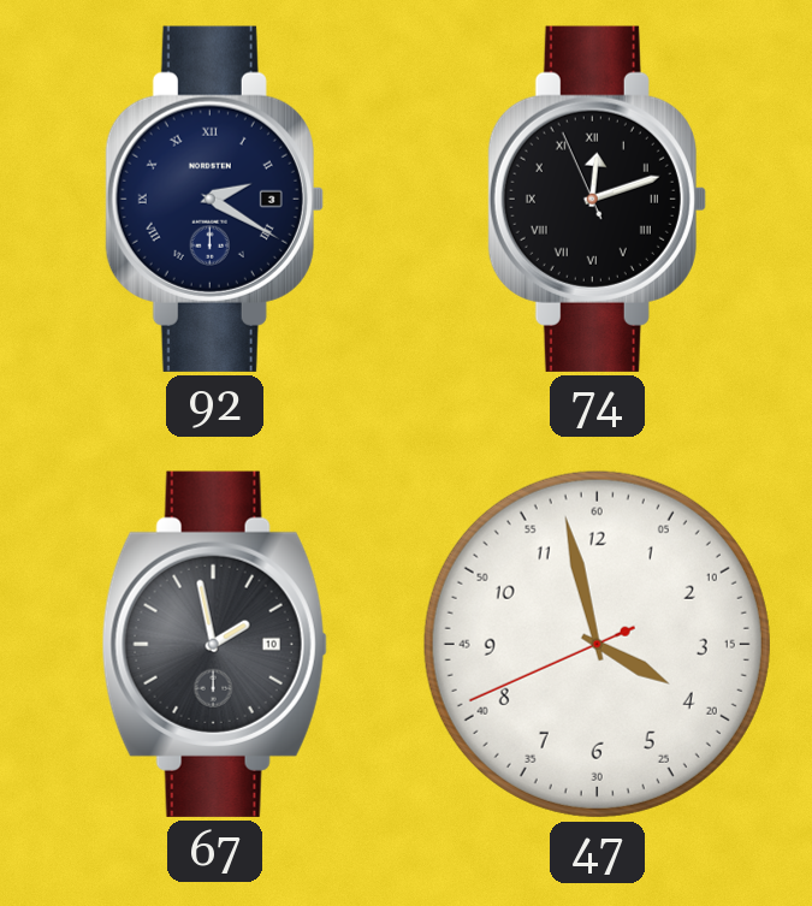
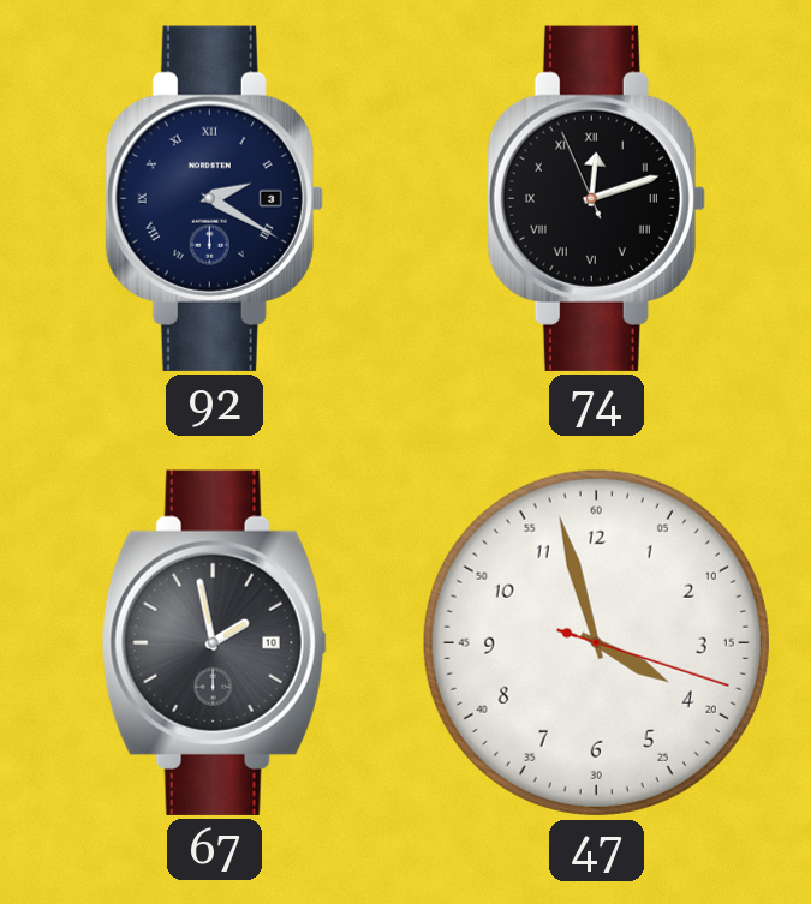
47: 3:57:41 -> 3:57:18
